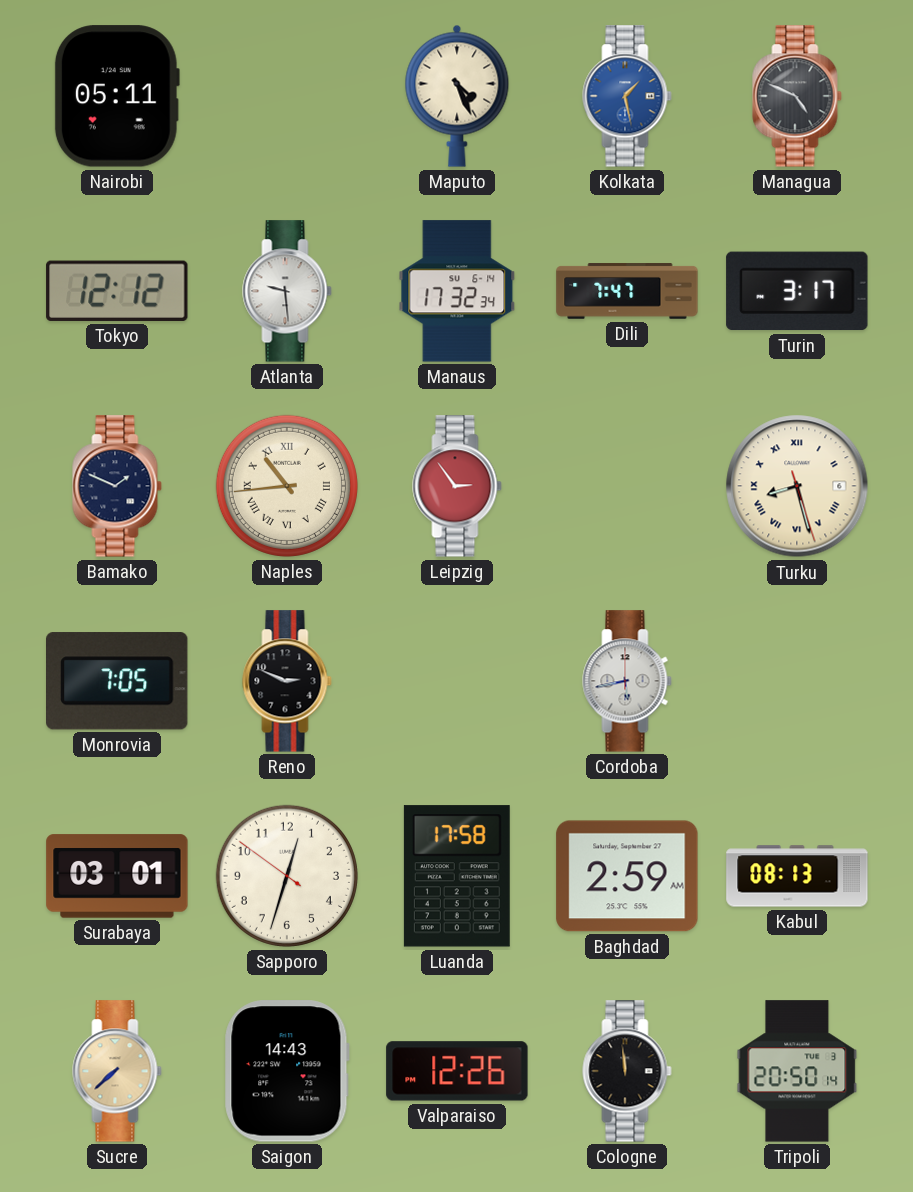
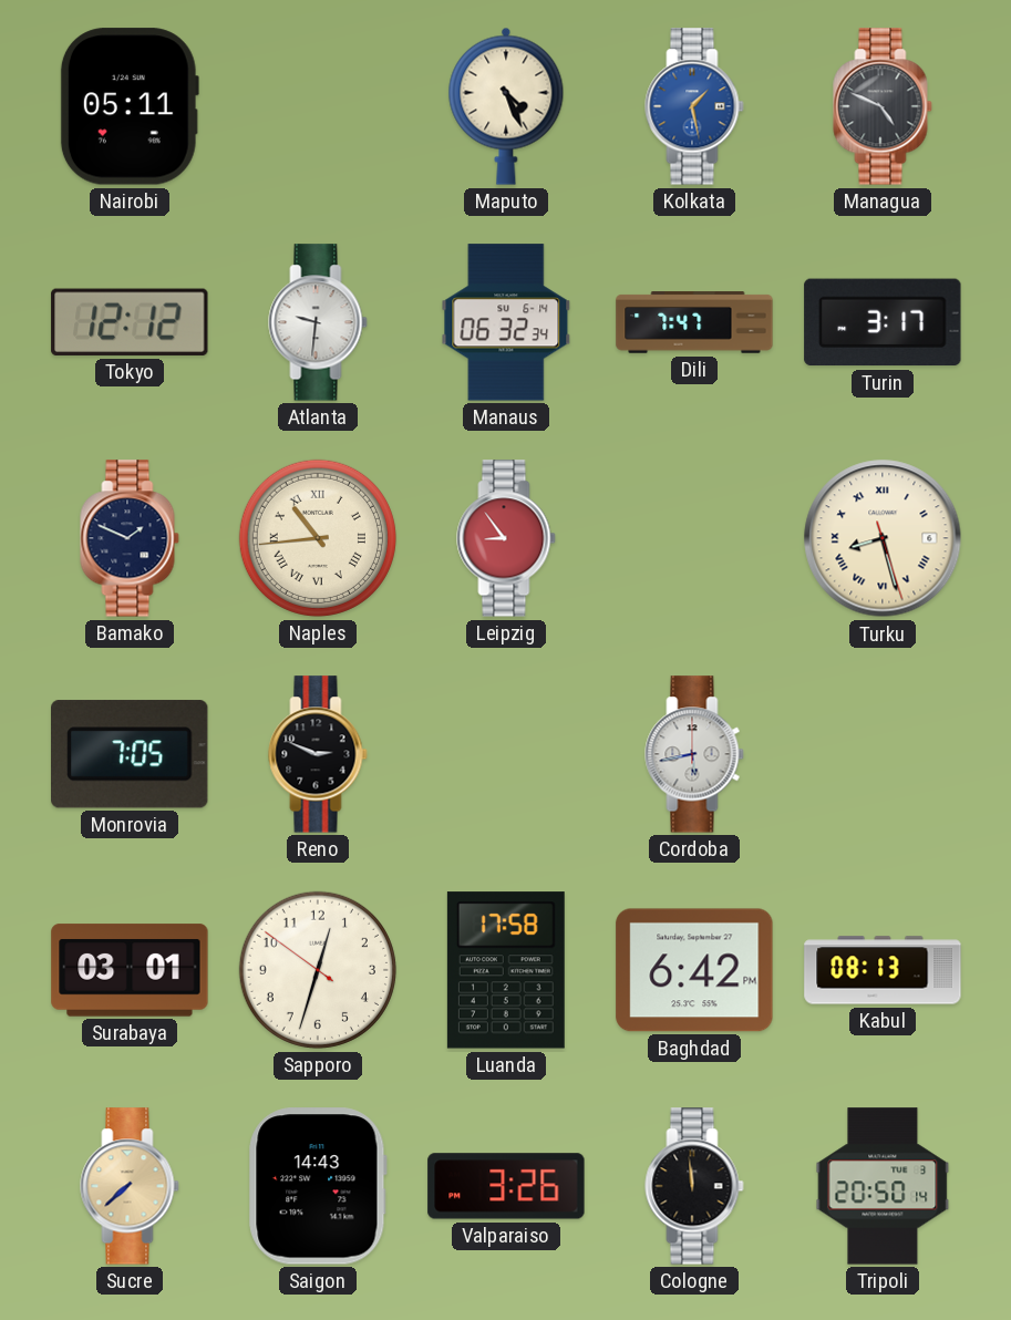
Atlanta: 9:29 -> 9:31
Manaus: 17:32 -> 06:32
Leipzig: 2:54 -> 8:54
Baghdad: 2:59 -> 6:42
Valparaiso: 12:26 -> 3:26
